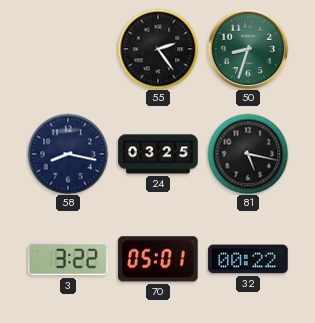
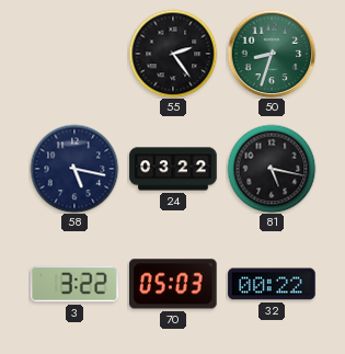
58: 8:17 -> 5:17
24: 03:25 -> 03:22
70: 05:01 -> 05:03
